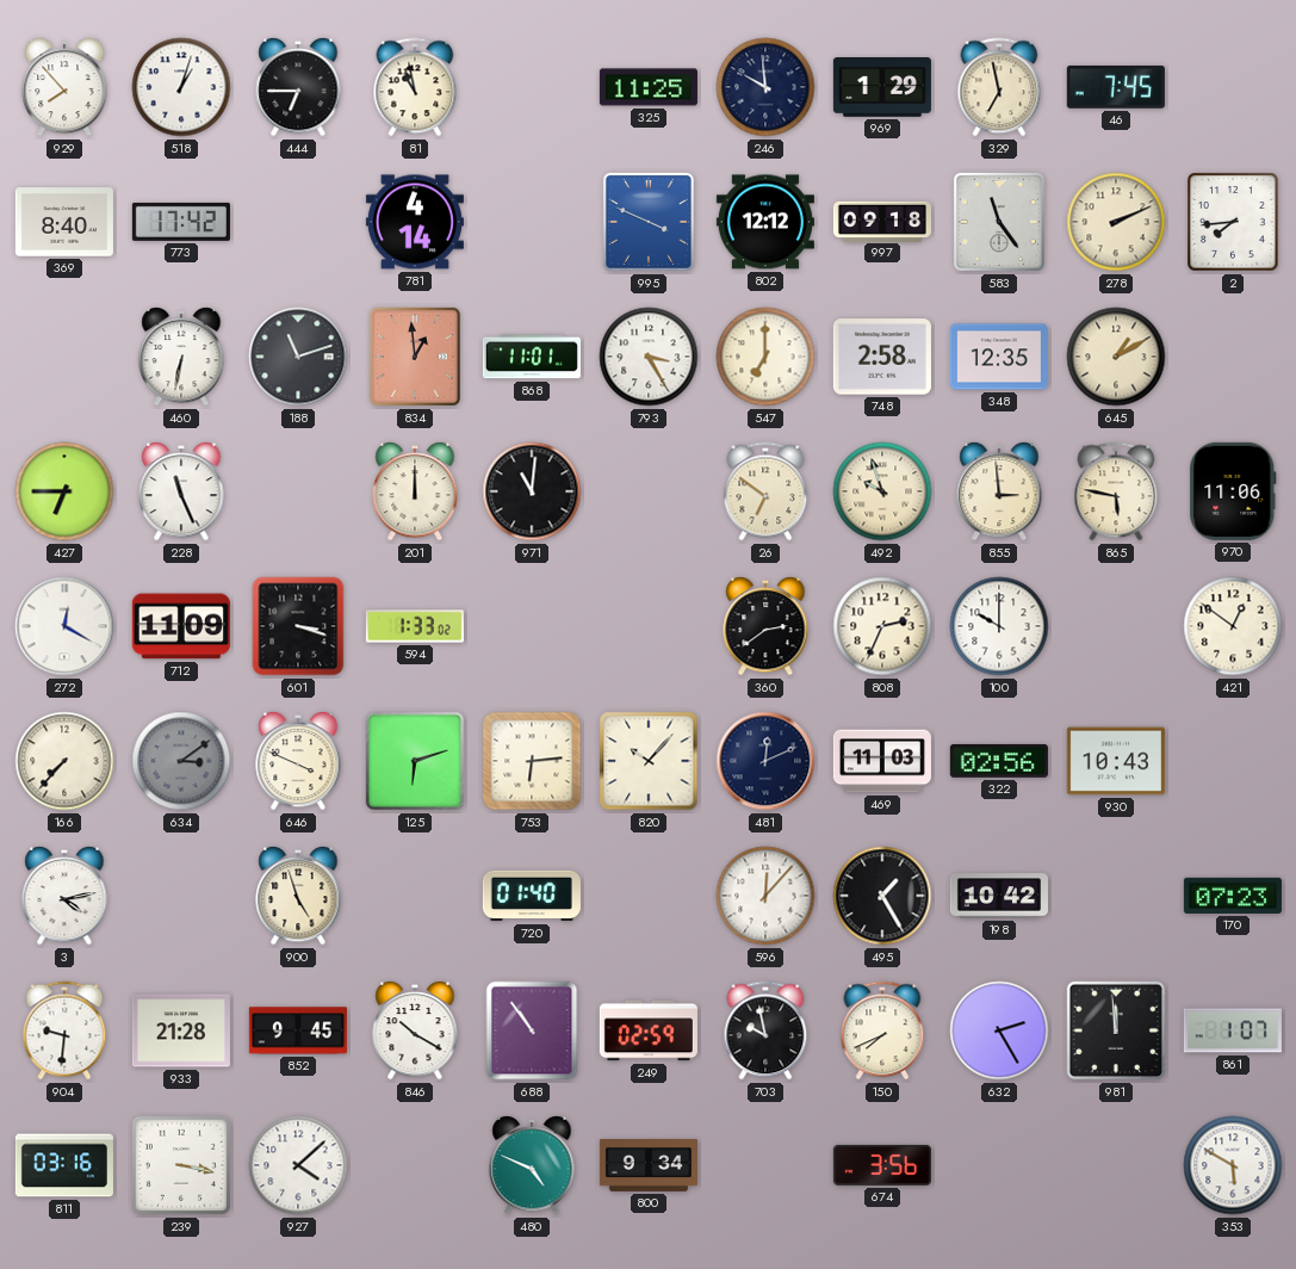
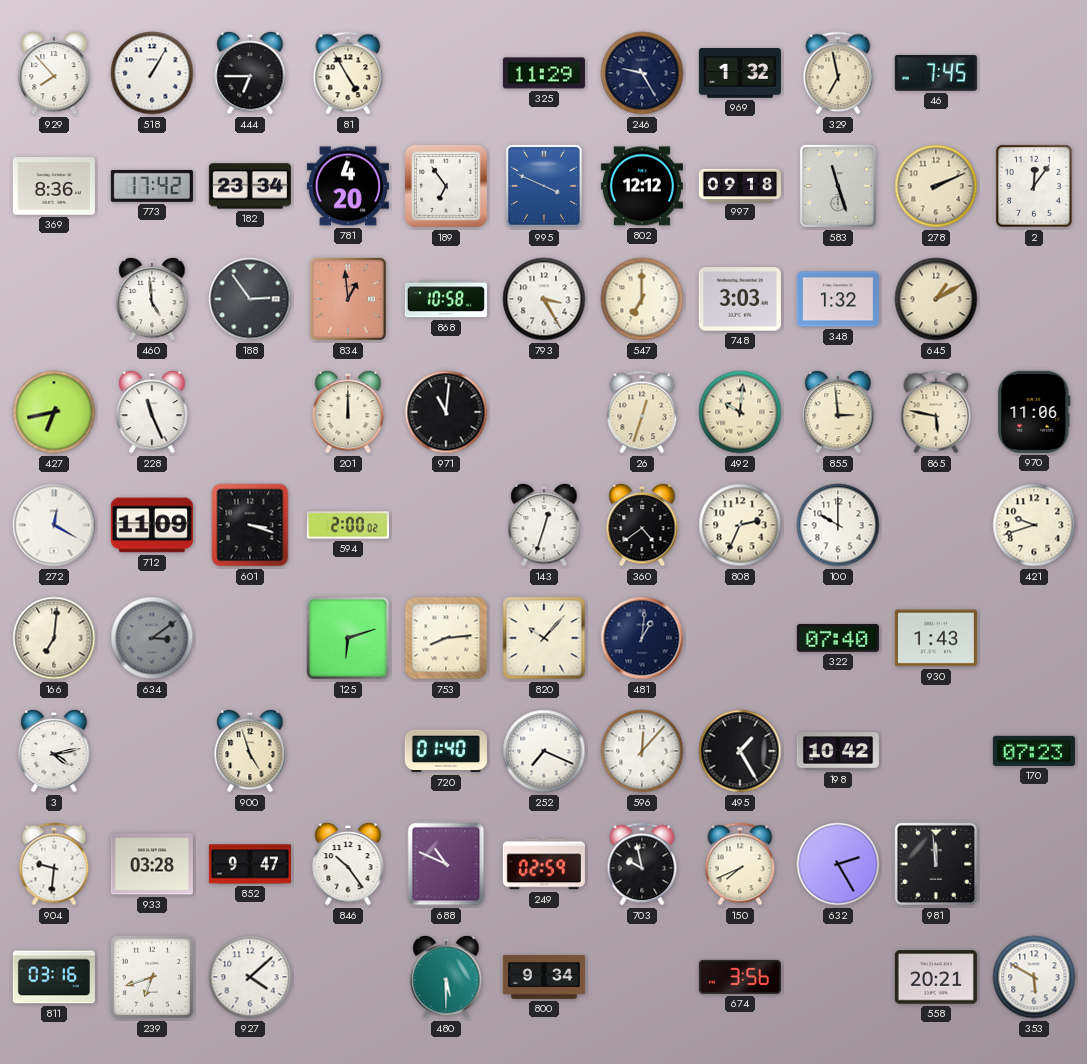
518: 1:03 -> 1:05
81: 10:58 -> 4:55
325: 11:25 -> 11:29
246: 9:59 -> 9:25
969: 1:29 -> 1:32
369: 8:40 -> 8:36
182: none -> 23:34
781: 4:14 -> 4:20
189: none -> 6:54
583: 11:24 -> 11:27
2: 7:44 -> 12:06
460: 6:32 -> 4:59
188: 11:12 -> 2:54
868: 11:01 -> 10:58
748: 2:58 -> 3:03
348: 12:35 -> 1:32
427: 6:45 -> 6:43
26: 6:51 -> 12:33
492: 9:57 -> 10:01
594: 1:33 -> 2:00
143: none -> 12:33
360: 2:39 -> 4:39
421: 12:51 -> 9:42
166: 7:37 -> 7:01
646: 3:49 -> none
753: 6:14 -> 8:14
481: 12:11 -> 1:01
469: 11:03 -> none
322: 02:56 -> 07:40
930: 10:43 -> 1:43
252: none -> 7:19
933: 21:28 -> 03:28
852: 9:45 -> 9:47
846: 10:20 -> 10:24
688: 10:54 -> 10:49
861: 1:07 -> none
239: 3:17 -> 6:42
480: 4:49 -> 5:30
558: none -> 20:21
